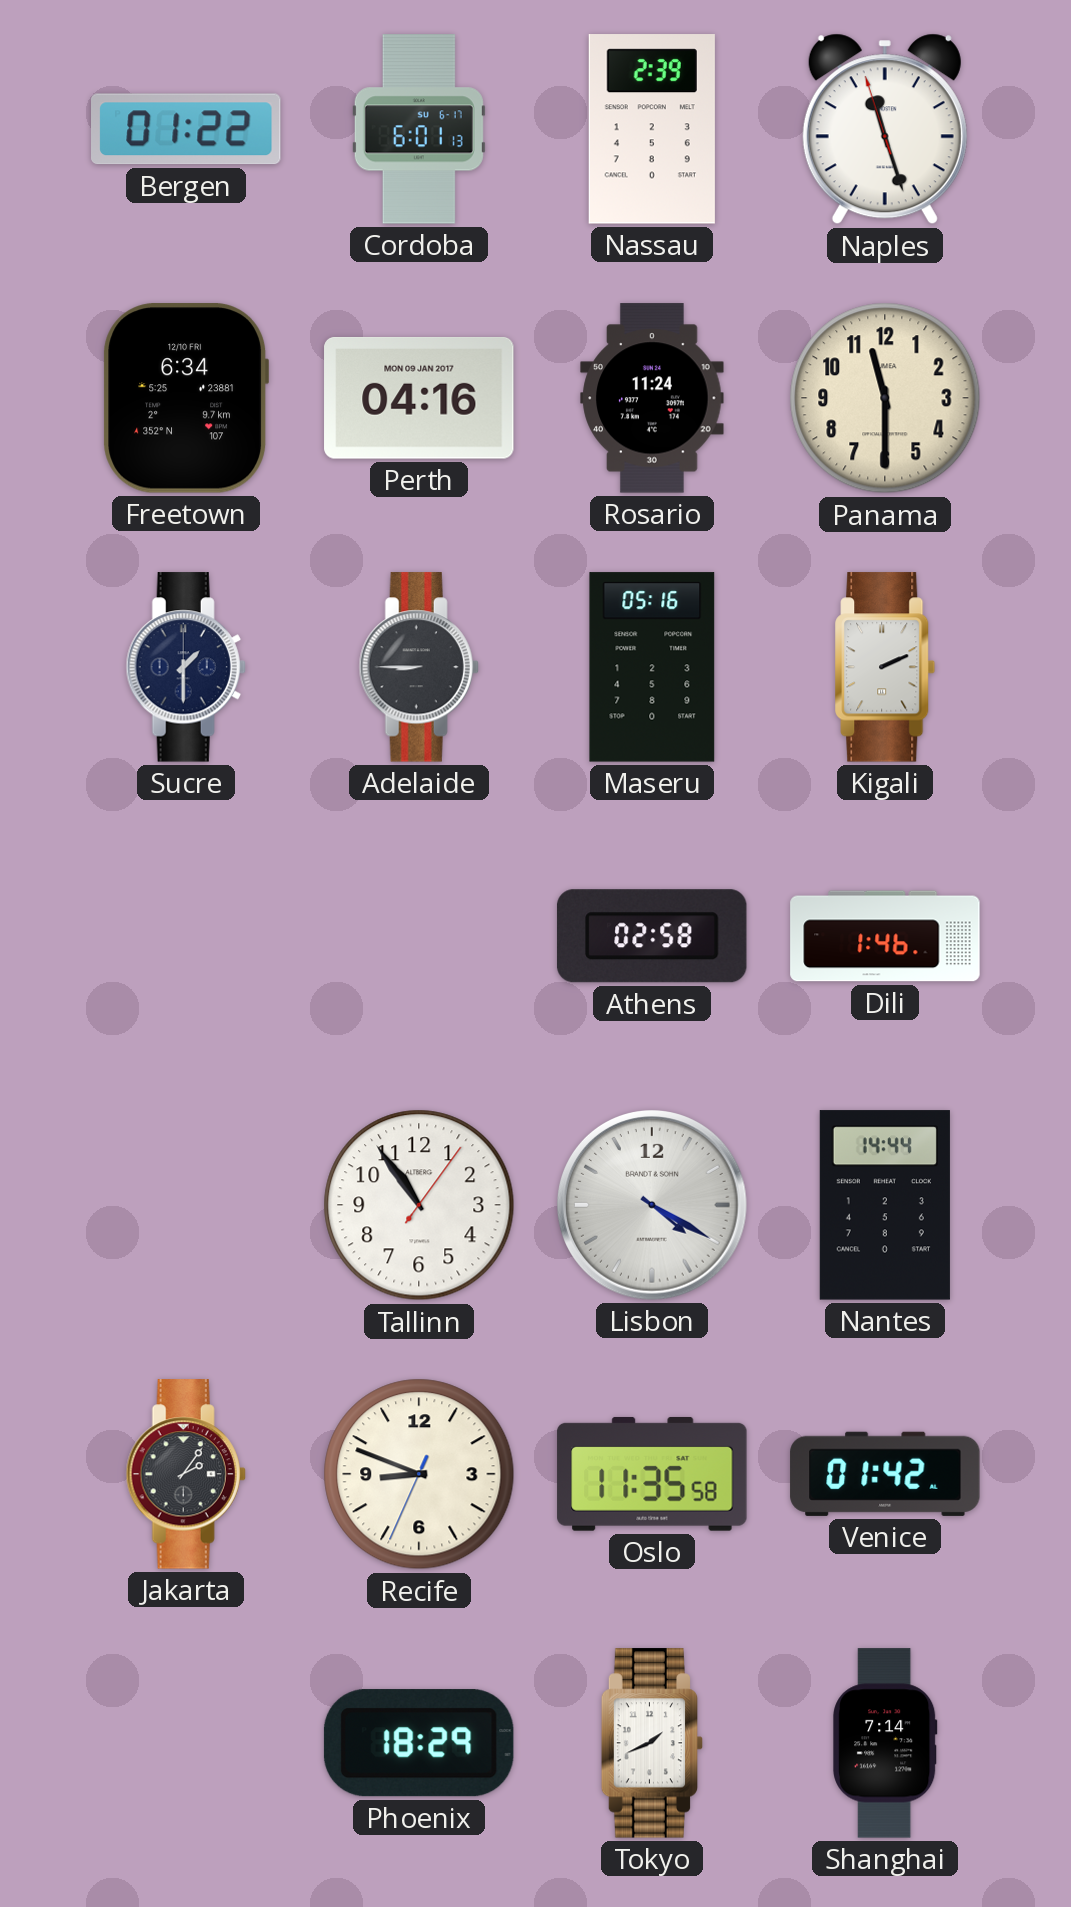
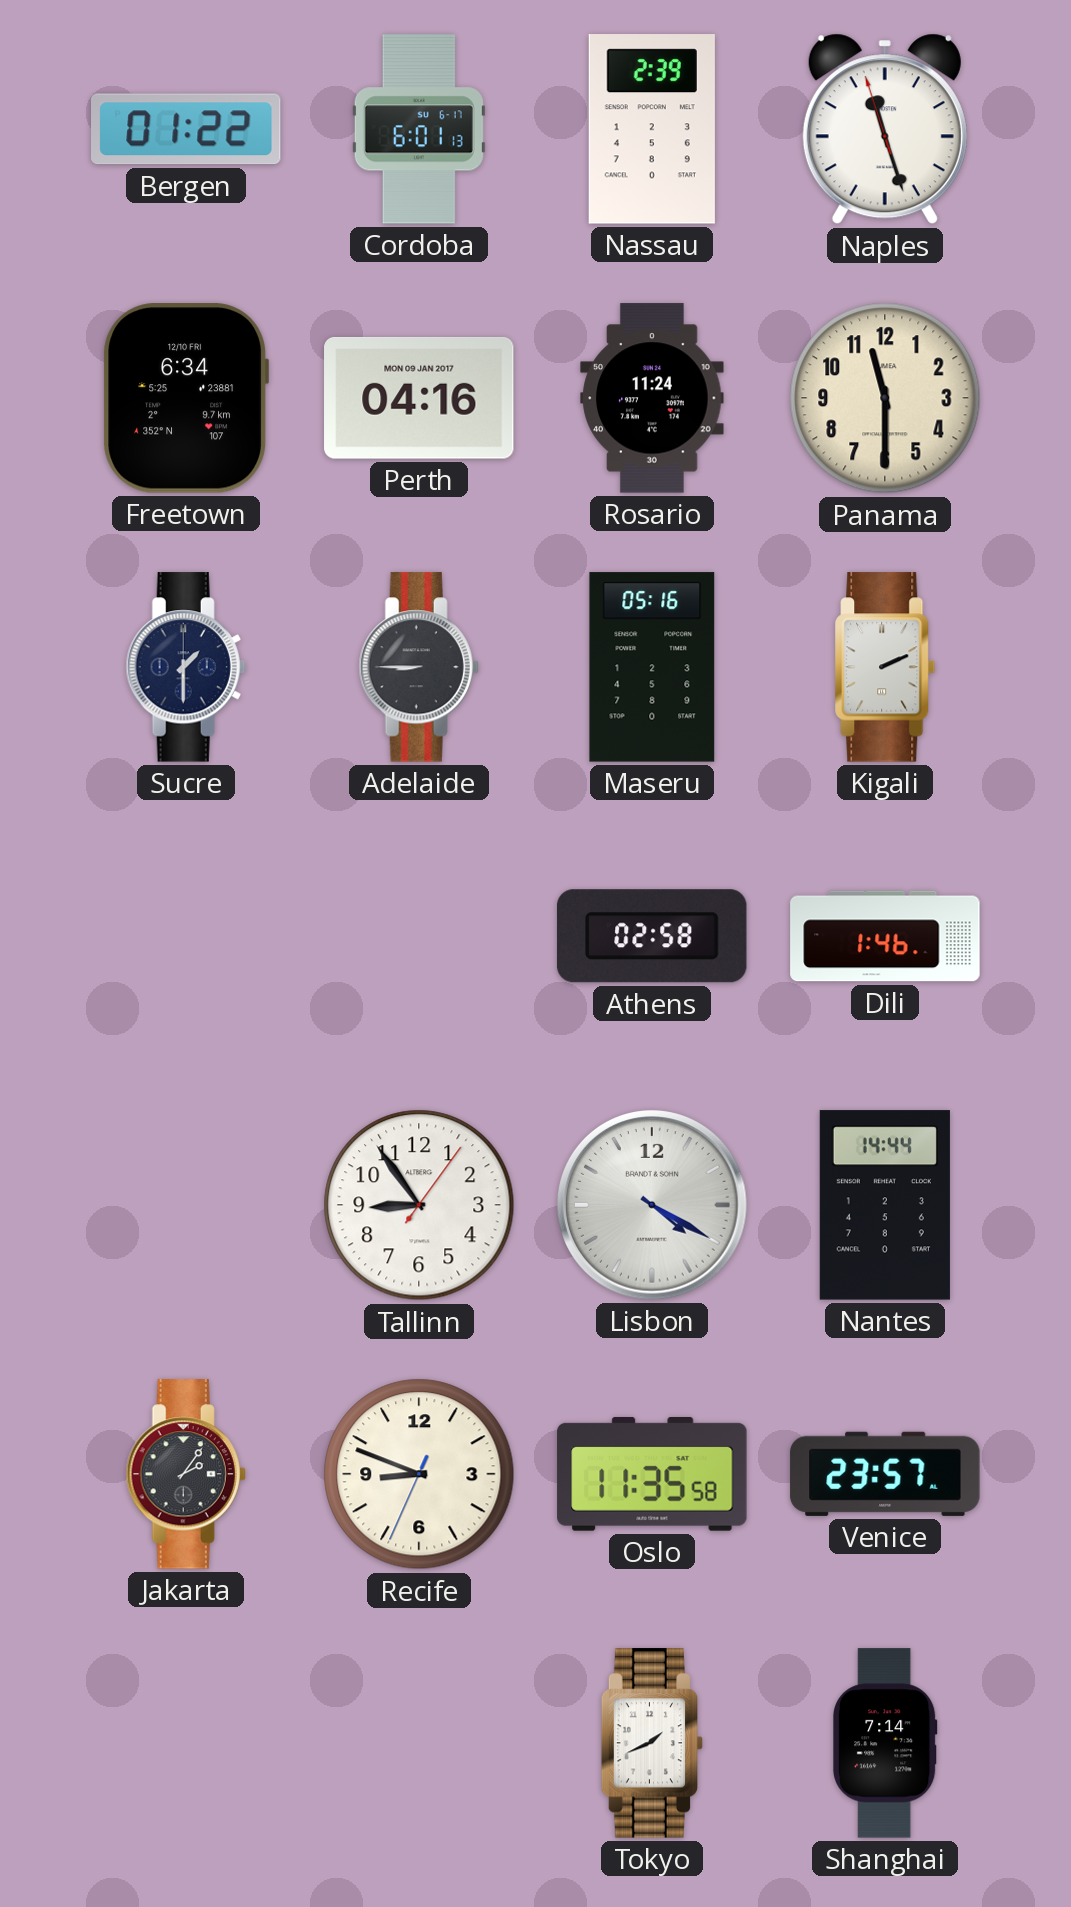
Tallinn: 10:54 -> 8:54
Venice: 01:42 -> 23:57
Phoenix: 18:29 -> none
